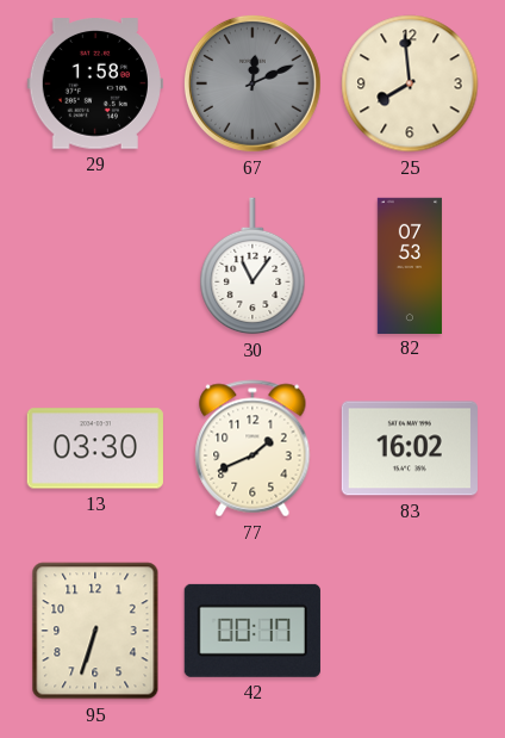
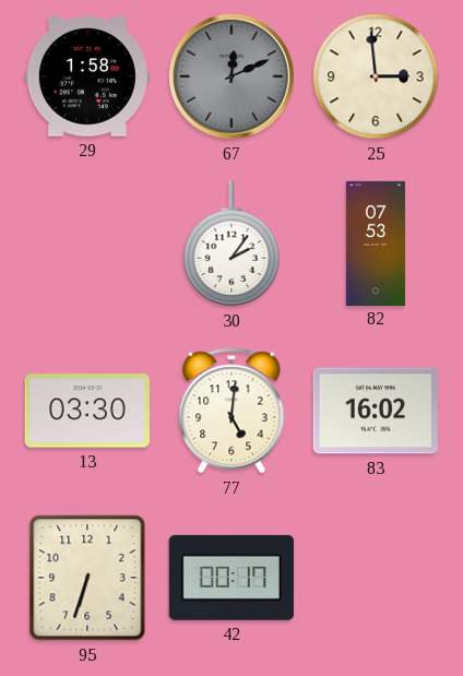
25: 7:59 -> 2:59
30: 11:06 -> 2:06
77: 1:41 -> 5:01
